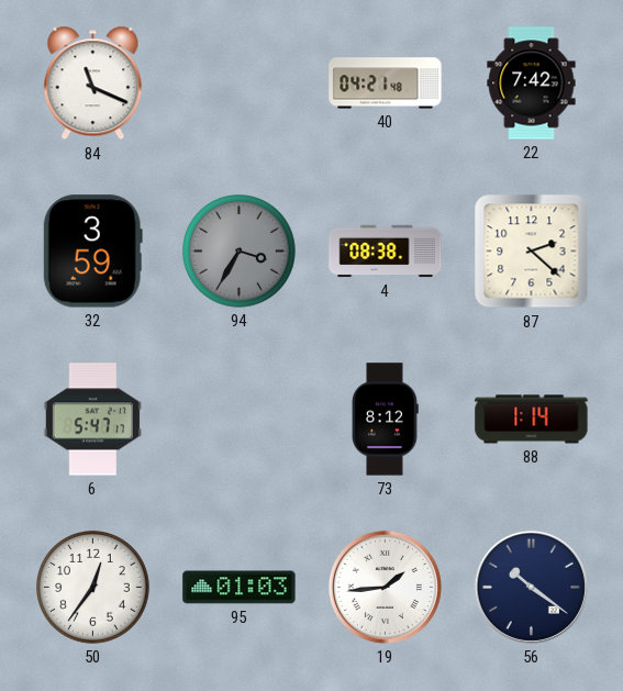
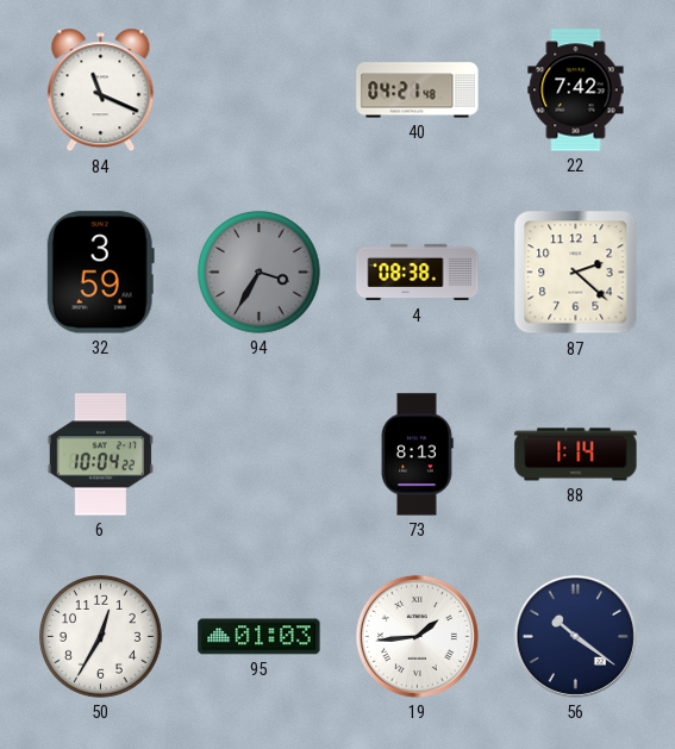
6: 5:47 -> 10:04
73: 8:12 -> 8:13
50: 12:36 -> 12:35
